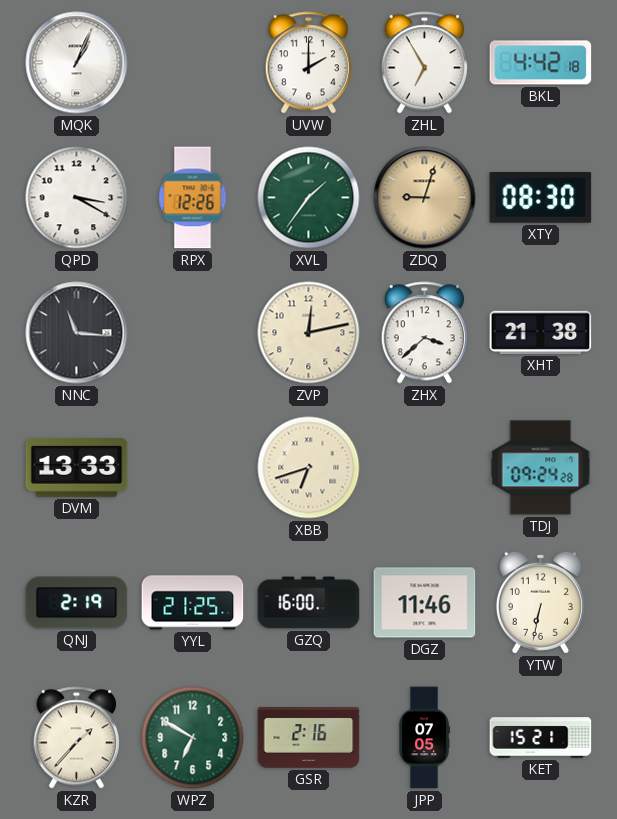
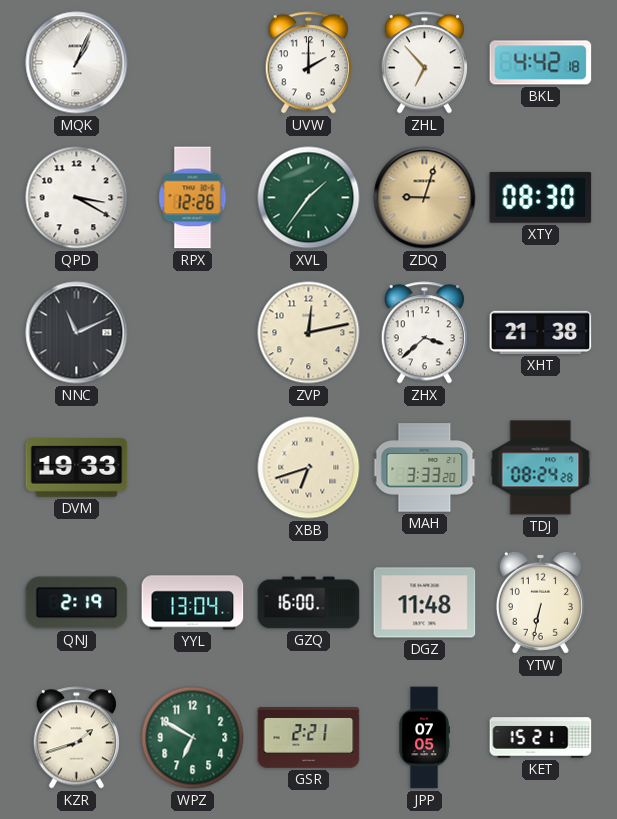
ZHL: 6:55 -> 6:53
NNC: 11:16 -> 11:11
DVM: 13:33 -> 19:33
MAH: none -> 3:33
TDJ: 09:24 -> 08:24
YYL: 21:25 -> 13:04
DGZ: 11:46 -> 11:48
KZR: 1:37 -> 1:42
GSR: 2:16 -> 2:21
